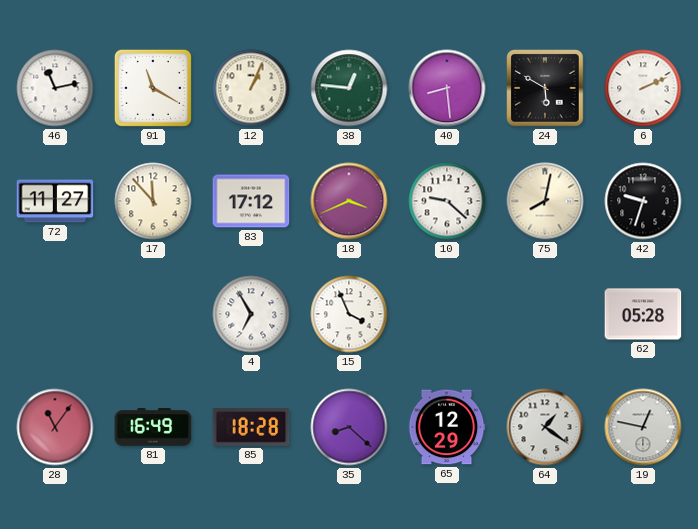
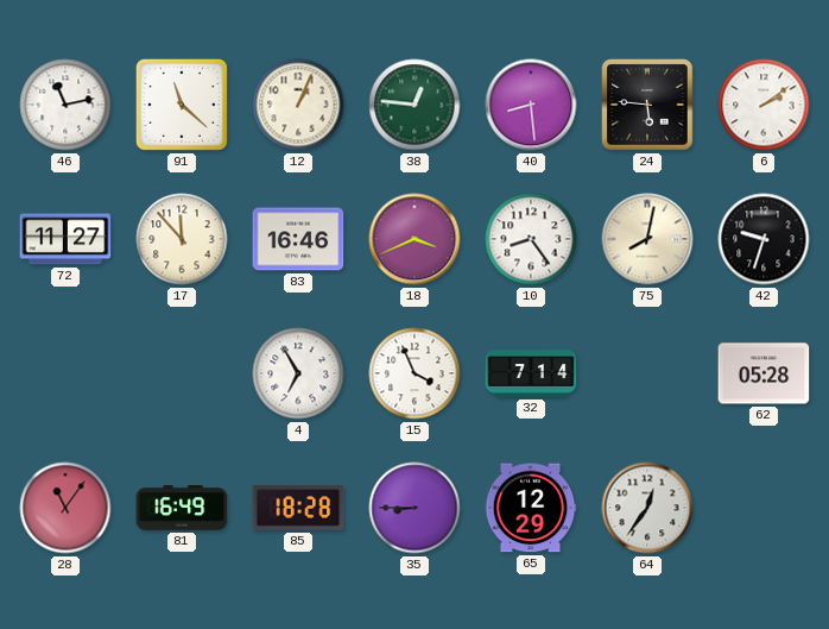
91: 11:20 -> 11:22
24: 5:50 -> 5:46
6: 2:11 -> 2:09
83: 17:12 -> 16:46
10: 9:22 -> 8:24
32: none -> 7:14
35: 8:22 -> 8:45
64: 1:21 -> 12:36
19: 12:47 -> none
